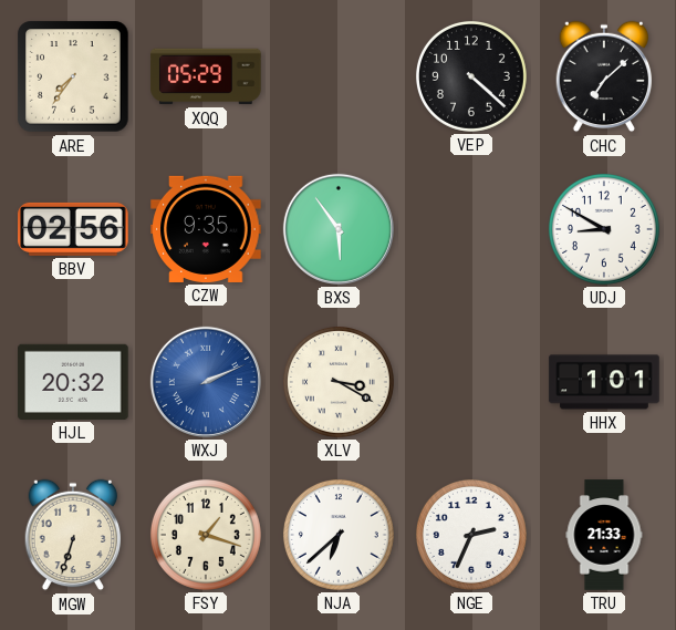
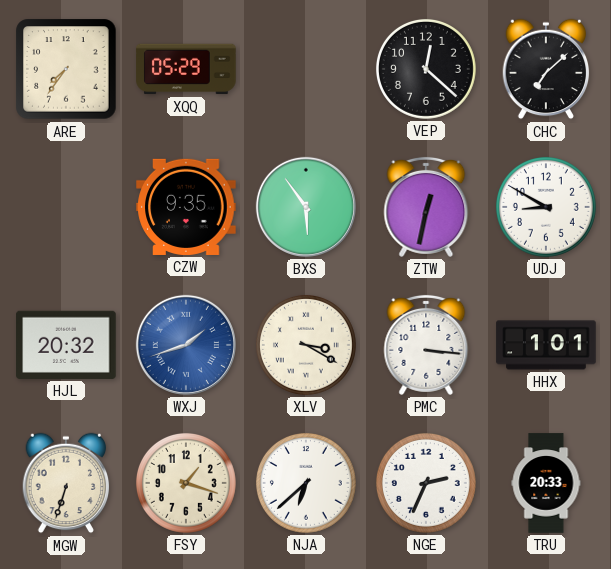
VEP: 4:22 -> 12:22
BBV: 02:56 -> none
ZTW: none -> 12:32
WXJ: 2:11 -> 1:42
PMC: none -> 3:16
TRU: 21:33 -> 20:33
